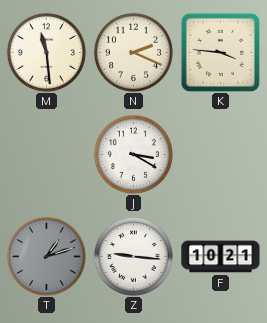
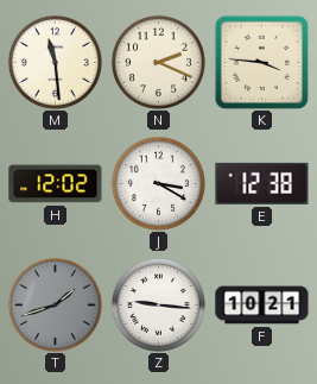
H: none -> 12:02
E: none -> 12:38
T: 1:12 -> 1:42
